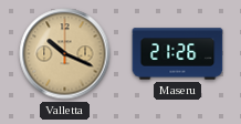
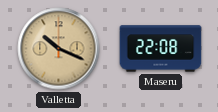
Maseru: 21:26 -> 22:08
